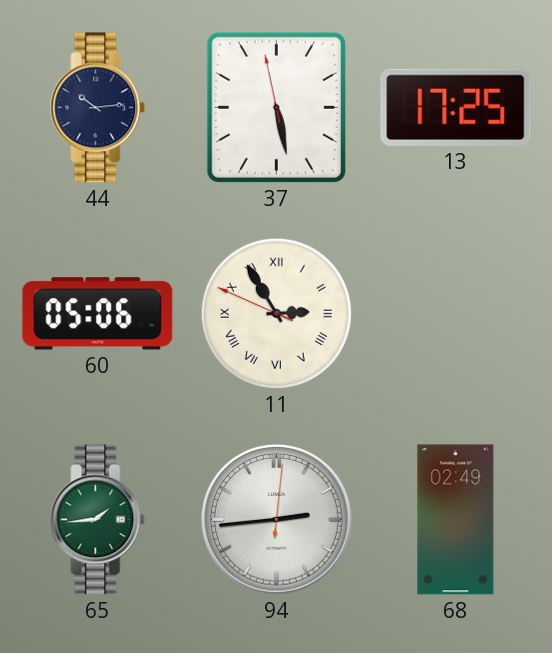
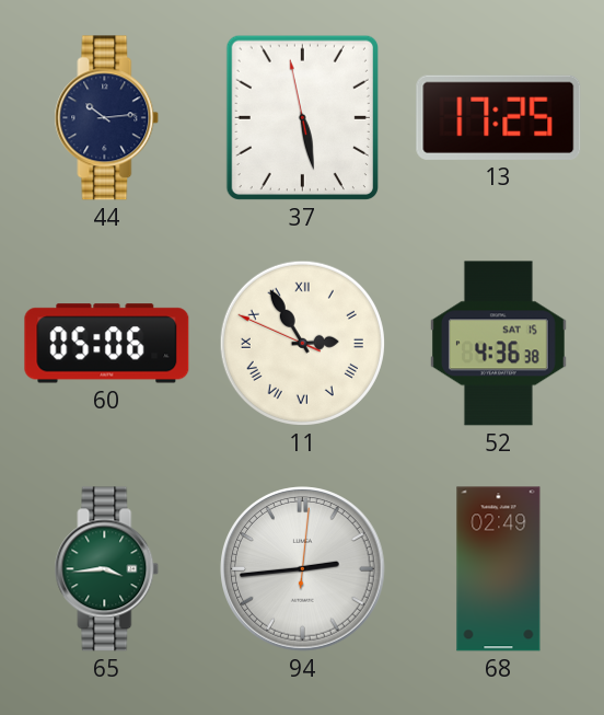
52: none -> 4:36
65: 1:44 -> 3:44
